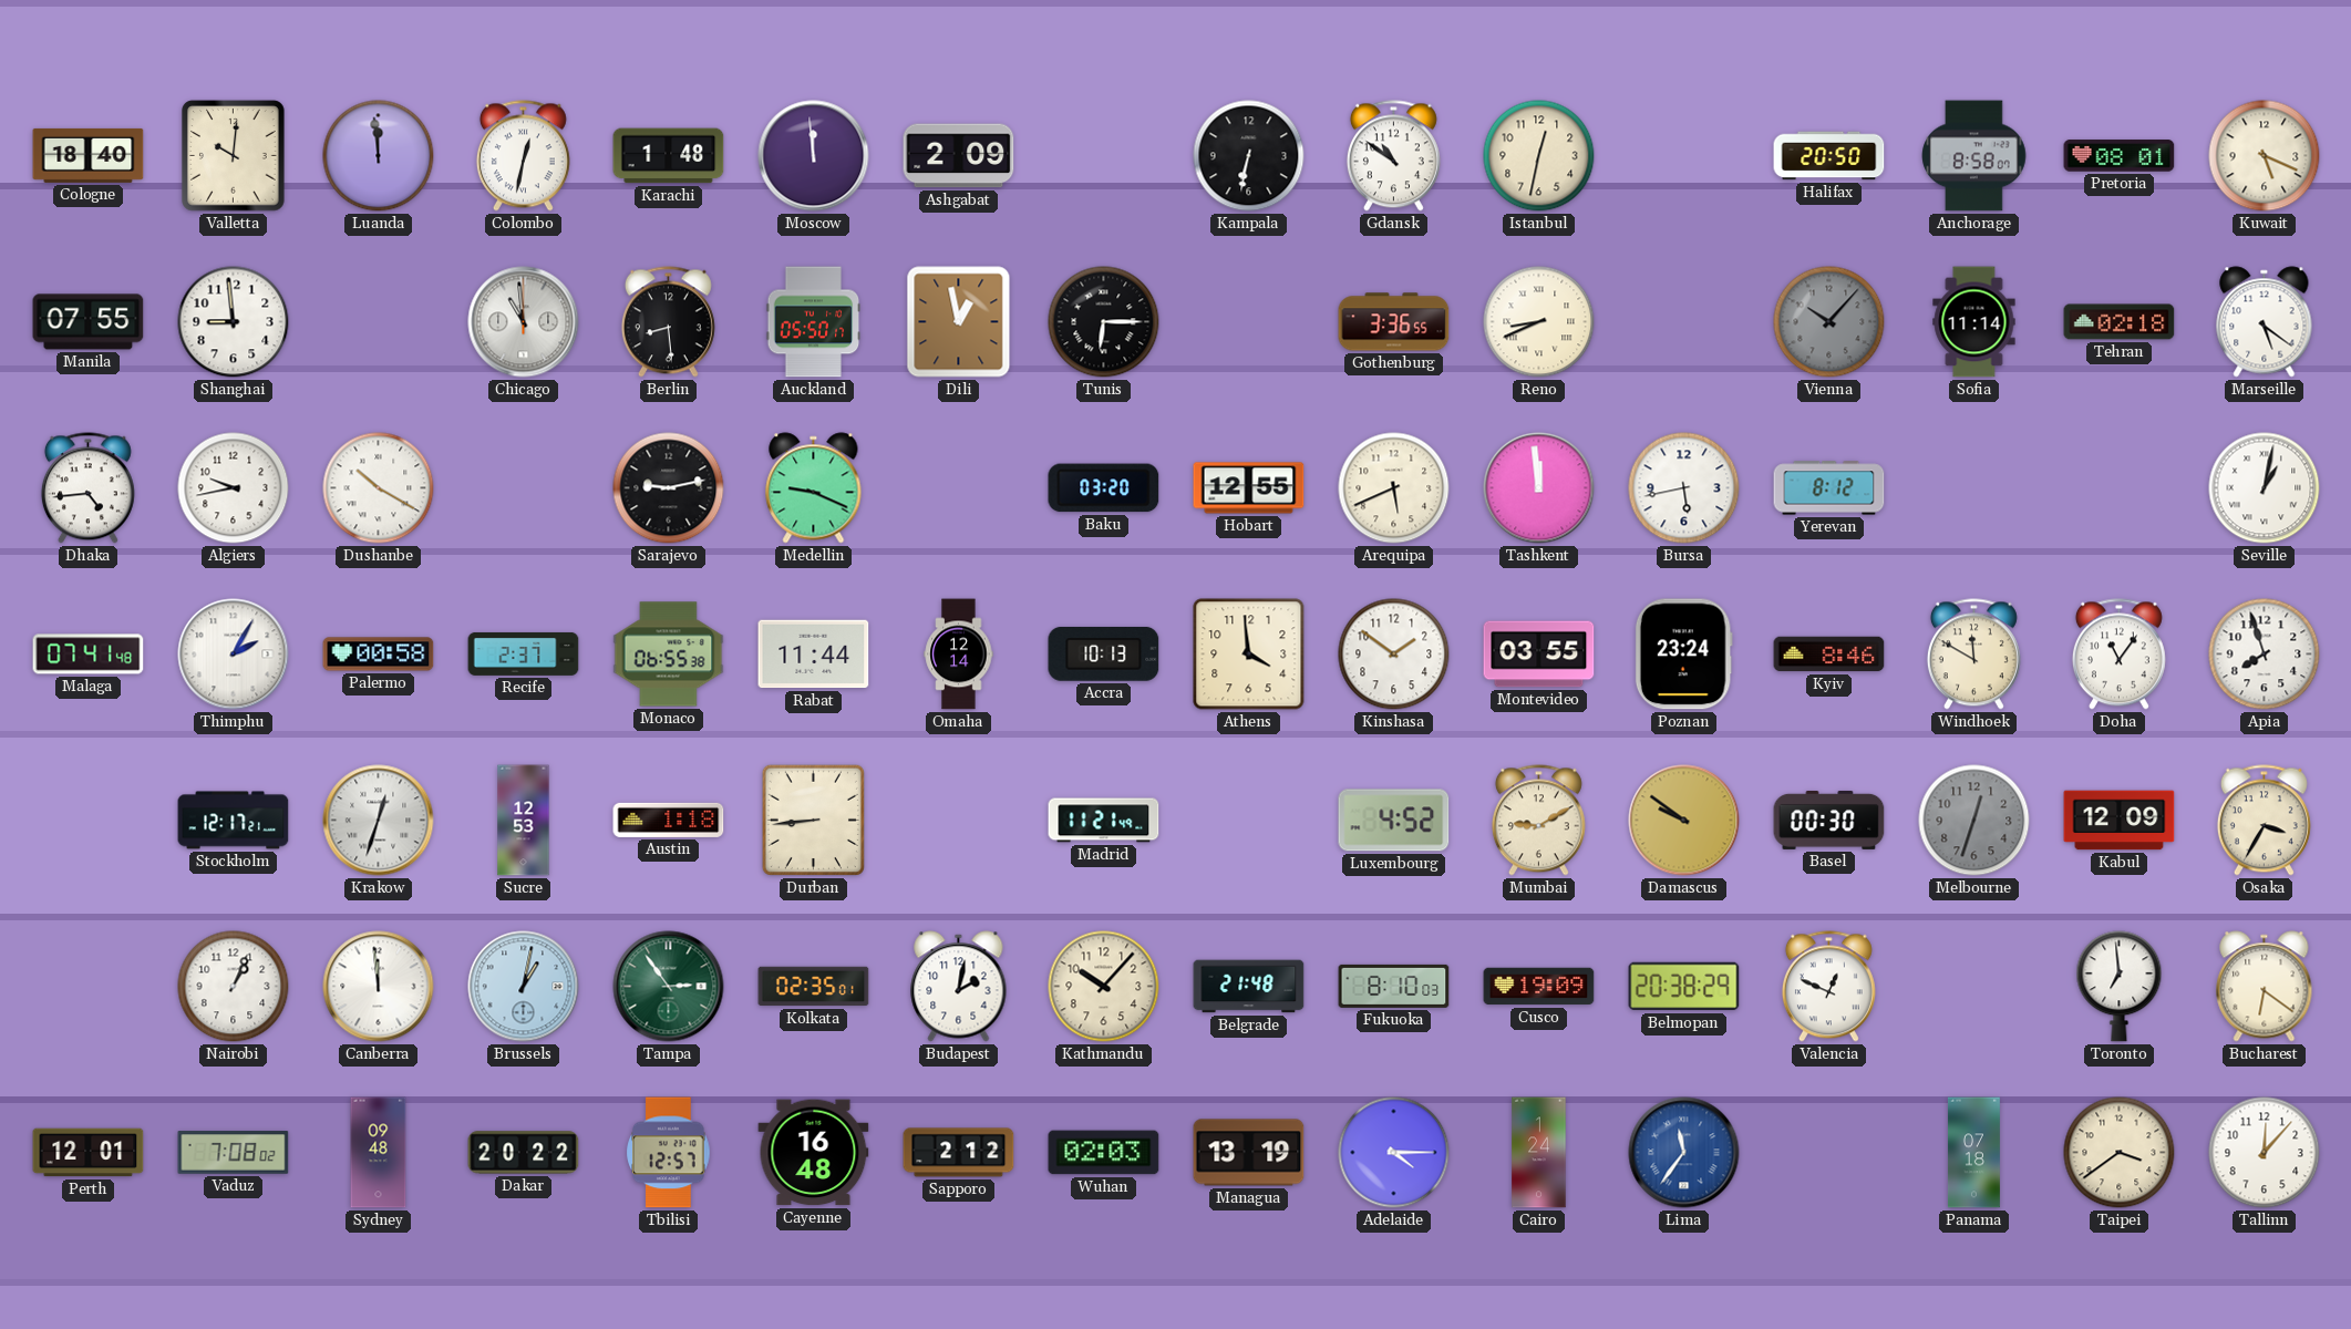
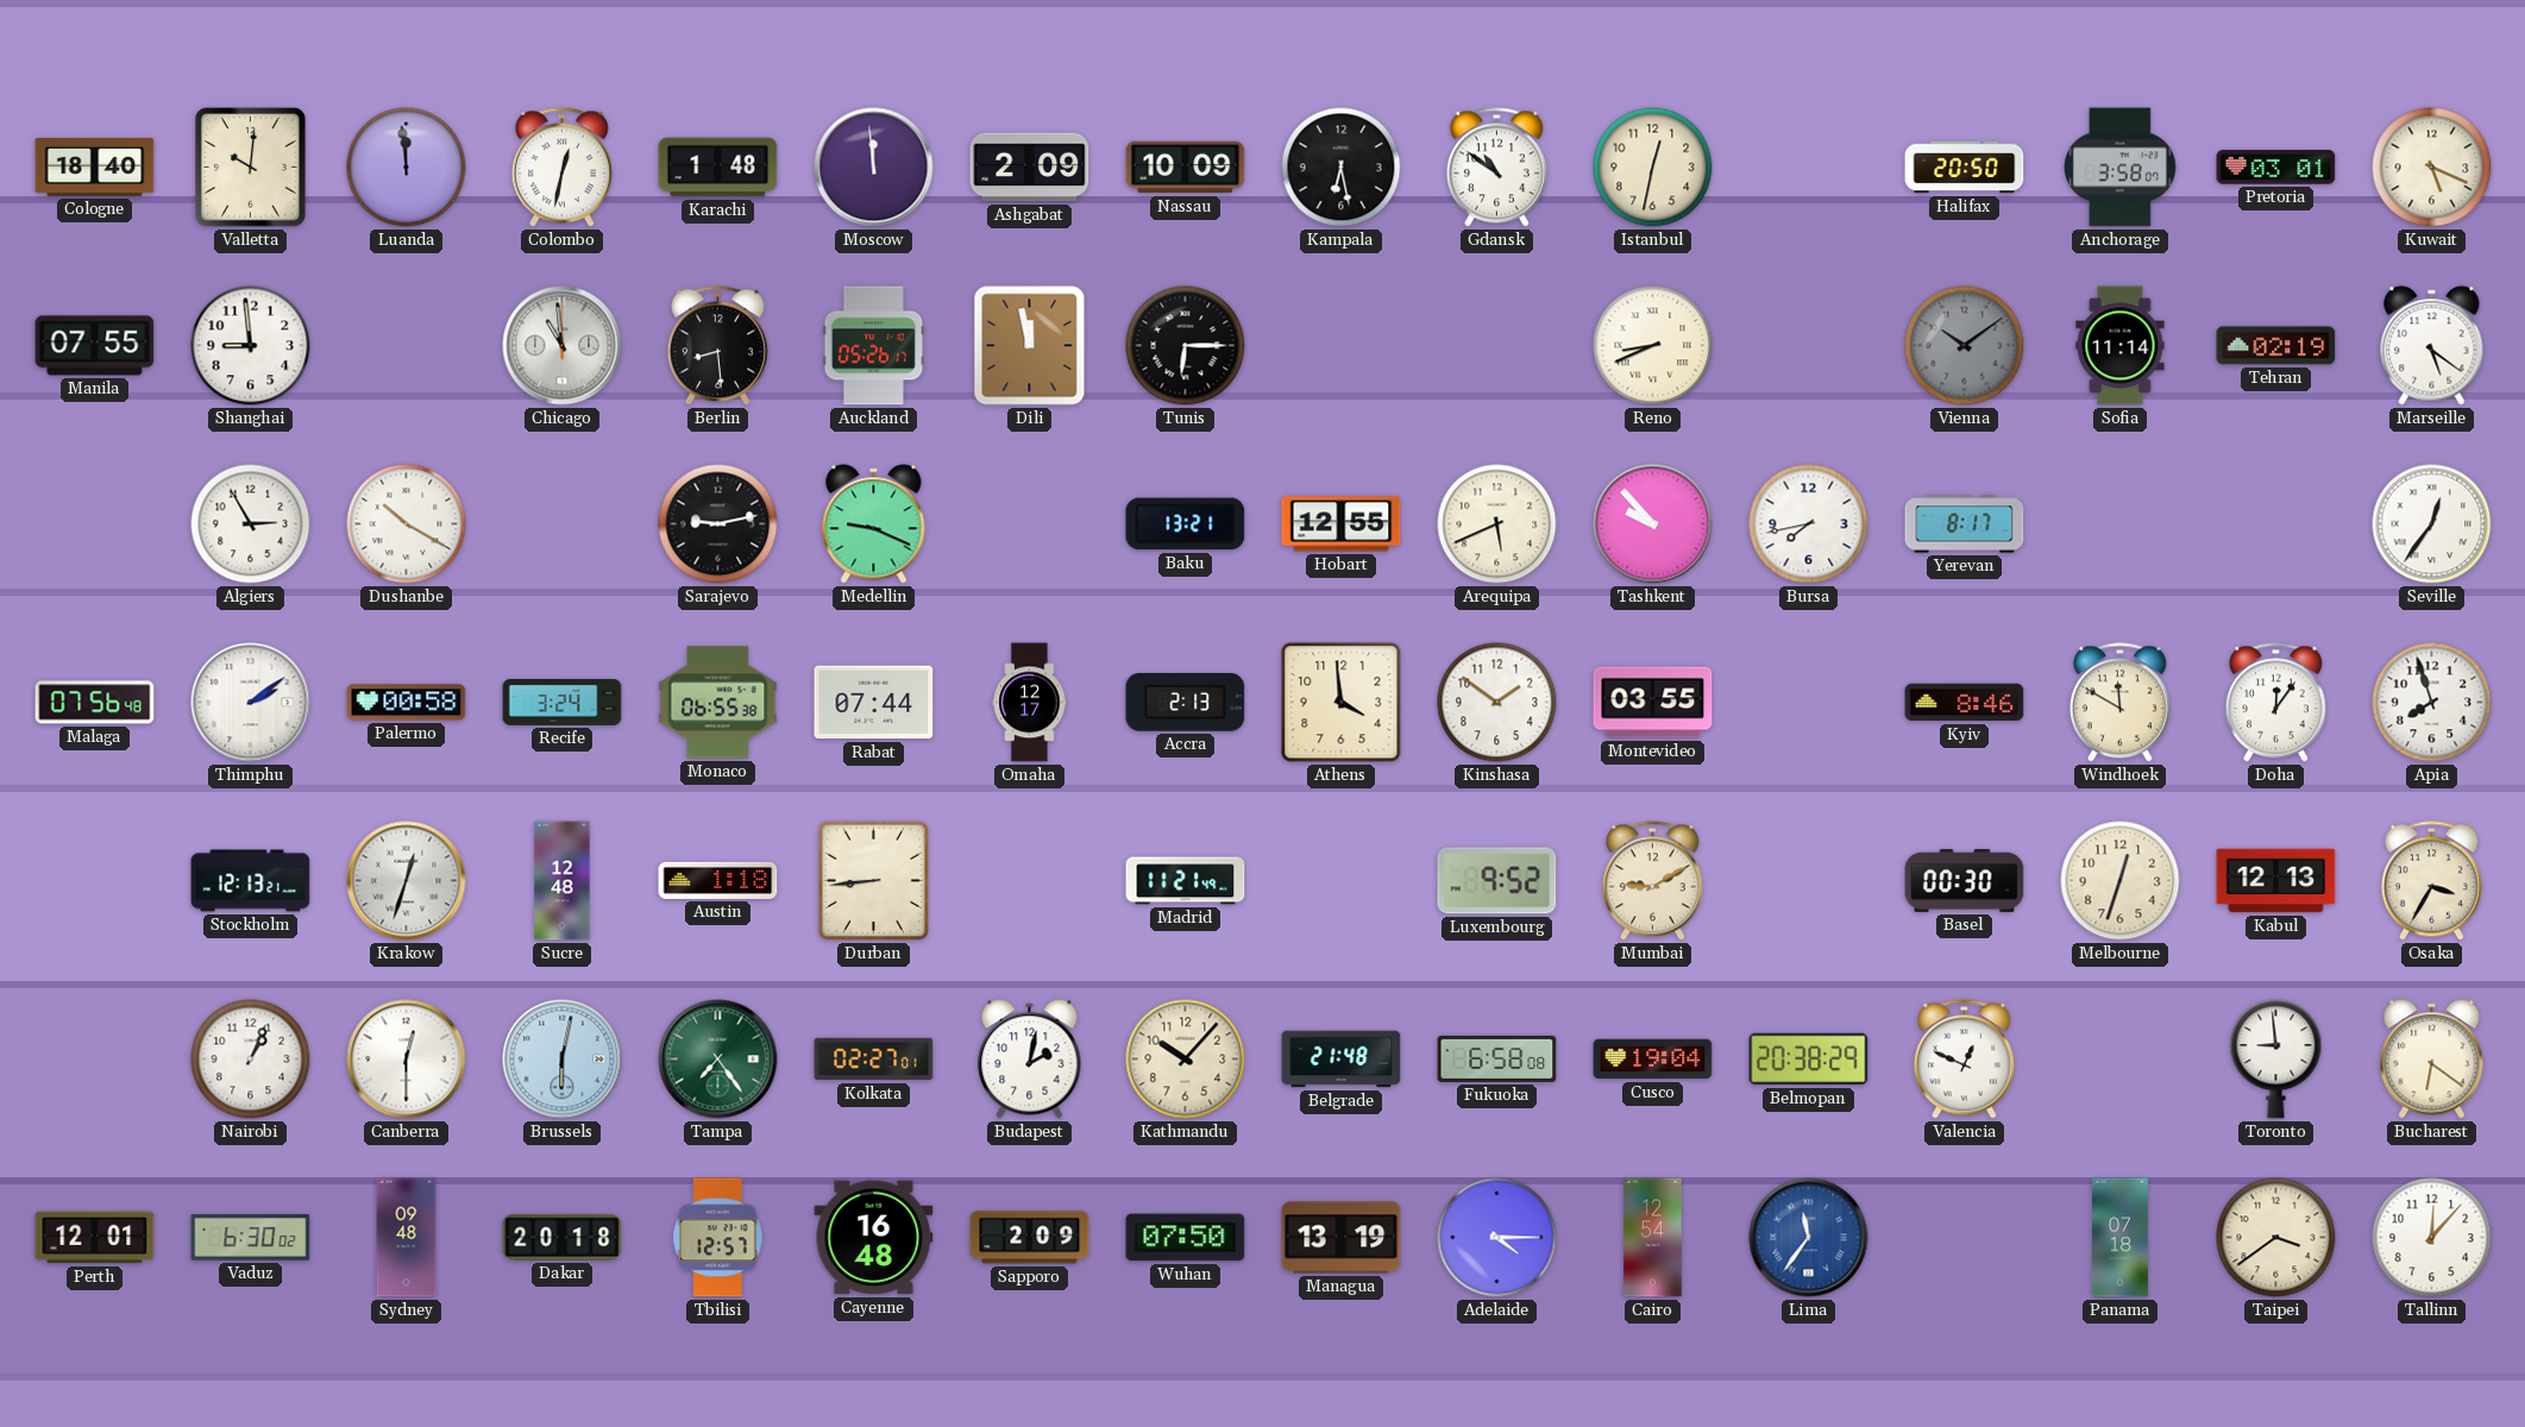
Nassau: none -> 10:09
Kampala: 6:32 -> 6:28
Anchorage: 8:58 -> 3:58
Pretoria: 08:01 -> 03:01
Auckland: 05:50 -> 05:26
Dili: 12:58 -> 11:58
Gothenburg: 3:36 -> none
Vienna: 10:07 -> 10:09
Tehran: 02:18 -> 02:19
Dhaka: 4:44 -> none
Algiers: 9:43 -> 2:55
Baku: 03:20 -> 13:21
Tashkent: 11:59 -> 9:53
Bursa: 5:43 -> 7:43
Yerevan: 8:12 -> 8:17
Seville: 1:02 -> 12:36
Malaga: 07:41 -> 07:56
Thimphu: 2:05 -> 2:09
Recife: 2:37 -> 3:24
Rabat: 11:44 -> 07:44
Omaha: 12:14 -> 12:17
Accra: 10:13 -> 2:13
Poznan: 23:24 -> none
Doha: 11:06 -> 12:06
Stockholm: 12:17 -> 12:13
Sucre: 12:53 -> 12:48
Luxembourg: 4:52 -> 9:52
Damascus: 9:51 -> none
Melbourne dial: grey -> cream
Kabul: 12:09 -> 12:13
Canberra: 11:59 -> 12:30
Brussels: 1:02 -> 6:02
Tampa: 2:54 -> 7:24
Kolkata: 02:35 -> 02:27
Fukuoka: 8:10 -> 6:58
Cusco: 19:09 -> 19:04
Toronto: 6:59 -> 8:59
Vaduz: 7:08 -> 6:30
Dakar: 20:22 -> 20:18
Sapporo: 2:12 -> 2:09
Wuhan: 02:03 -> 07:50
Cairo: 1:24 -> 12:54
